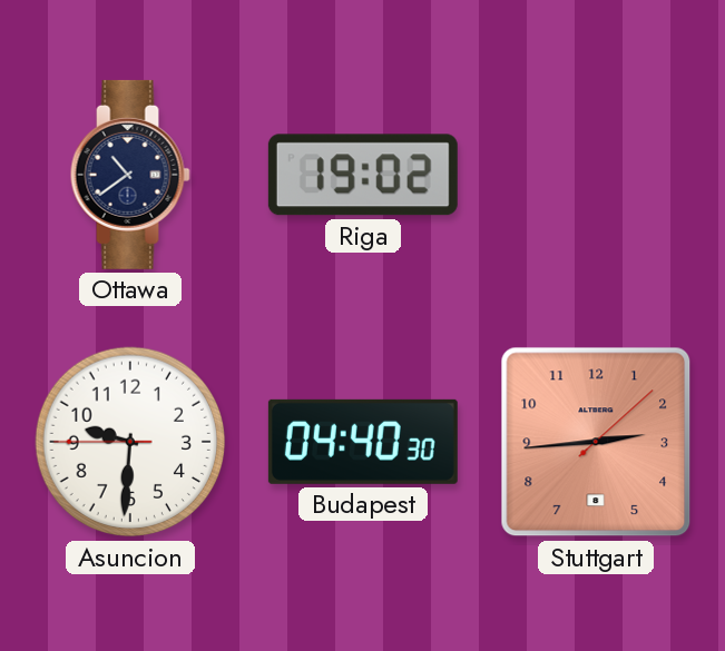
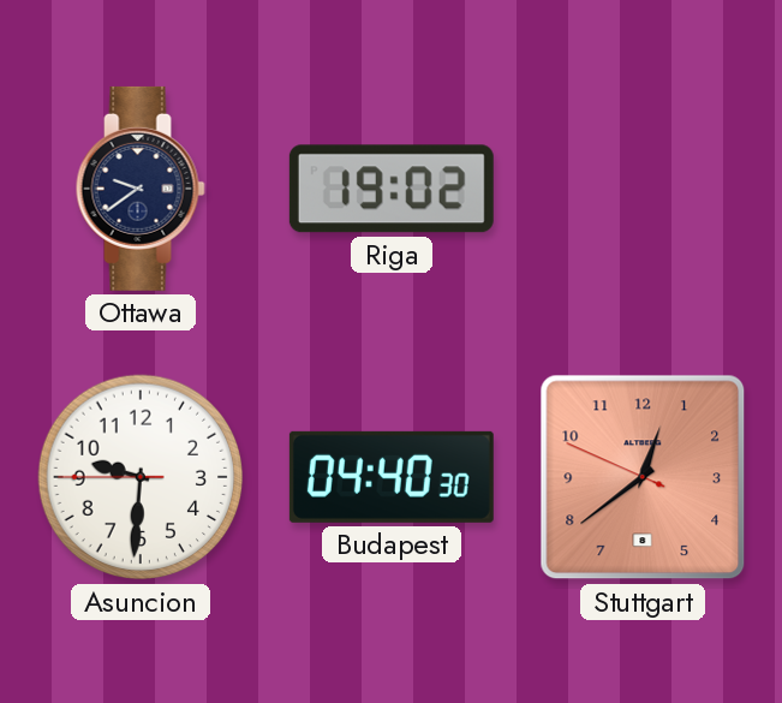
Ottawa: 10:39 -> 9:39
Stuttgart: 2:44 -> 12:38
